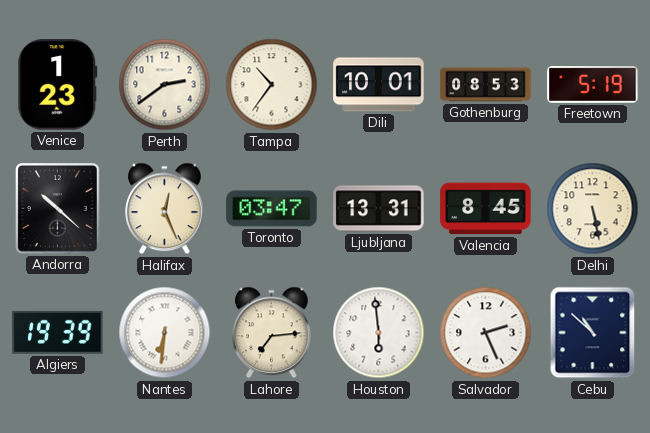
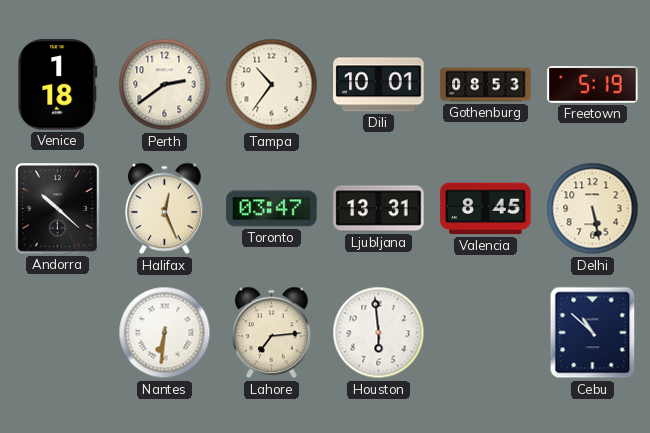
Venice: 1:23 -> 1:18
Algiers: 19:39 -> none
Salvador: 2:26 -> none
